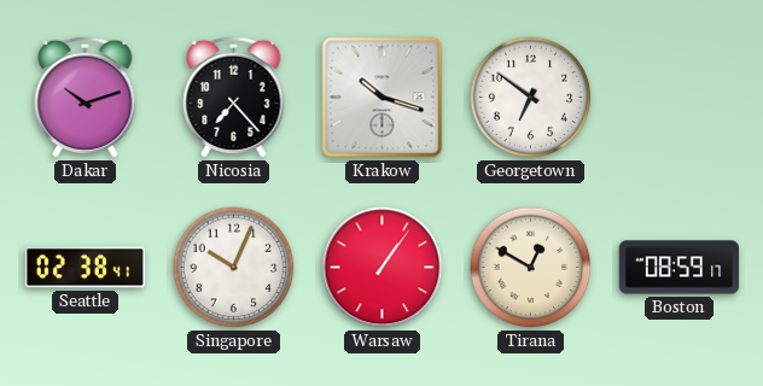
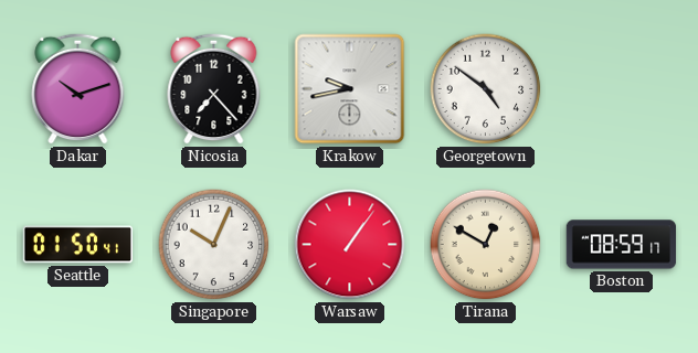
Krakow: 10:18 -> 9:43
Georgetown: 6:51 -> 4:51
Seattle: 02:38 -> 01:50
